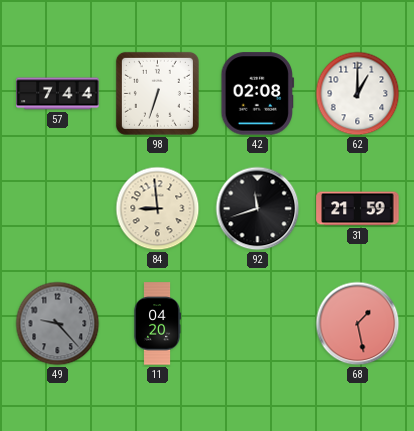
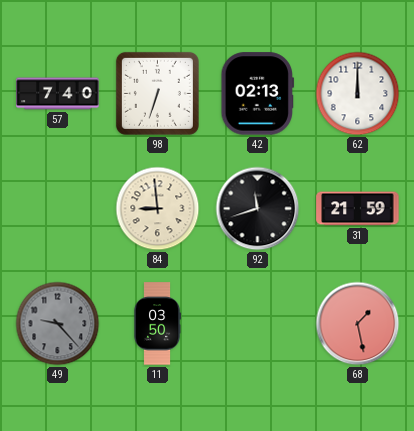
57: 7:44 -> 7:40
42: 02:08 -> 02:13
62: 1:00 -> 12:00
11: 04:20 -> 03:50
